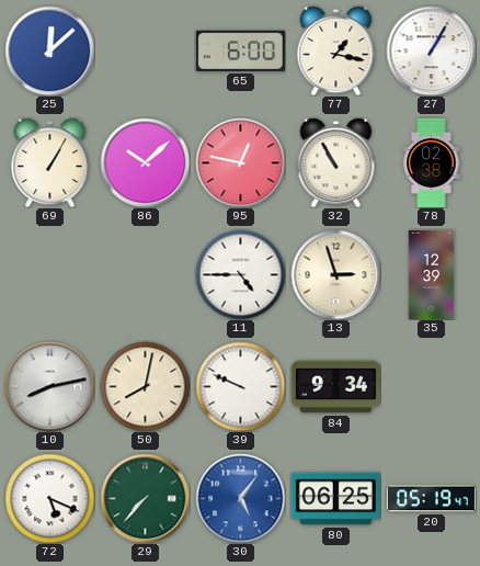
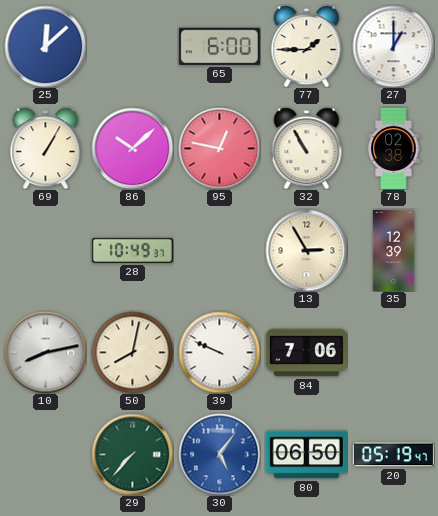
77: 1:17 -> 1:45
27: 1:05 -> 1:00
28: none -> 10:49
11: 4:45 -> none
13: 2:57 -> 2:55
84: 9:34 -> 7:06
72: 5:19 -> none
80: 06:25 -> 06:50
